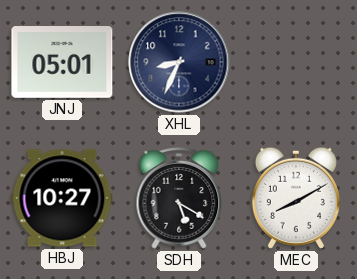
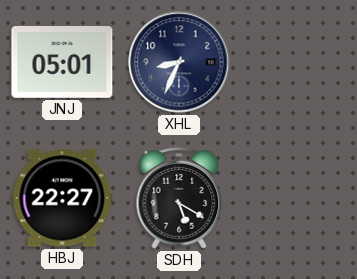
HBJ: 10:27 -> 22:27
MEC: 8:10 -> none
